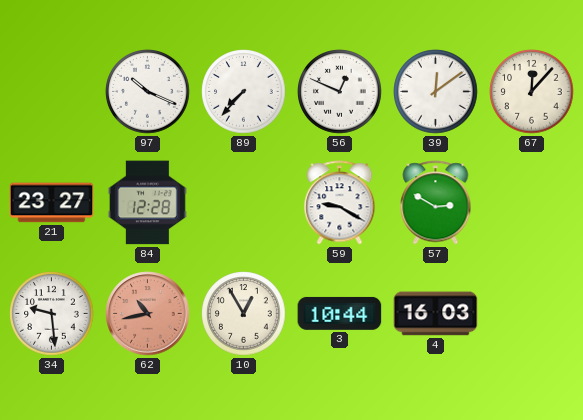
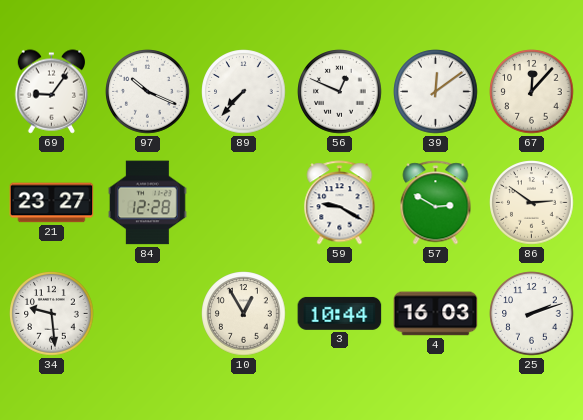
69: none -> 9:06
86: none -> 2:51
62: 10:43 -> none
25: none -> 2:12
